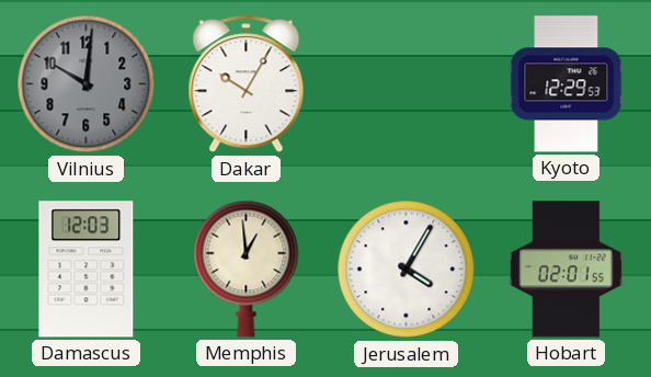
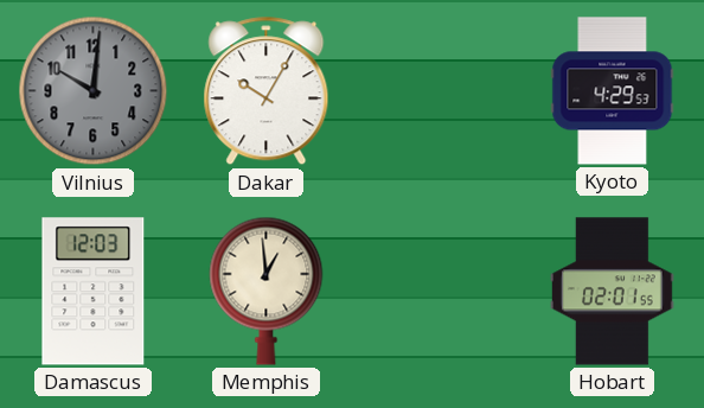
Kyoto: 12:29 -> 4:29
Jerusalem: 4:05 -> none
